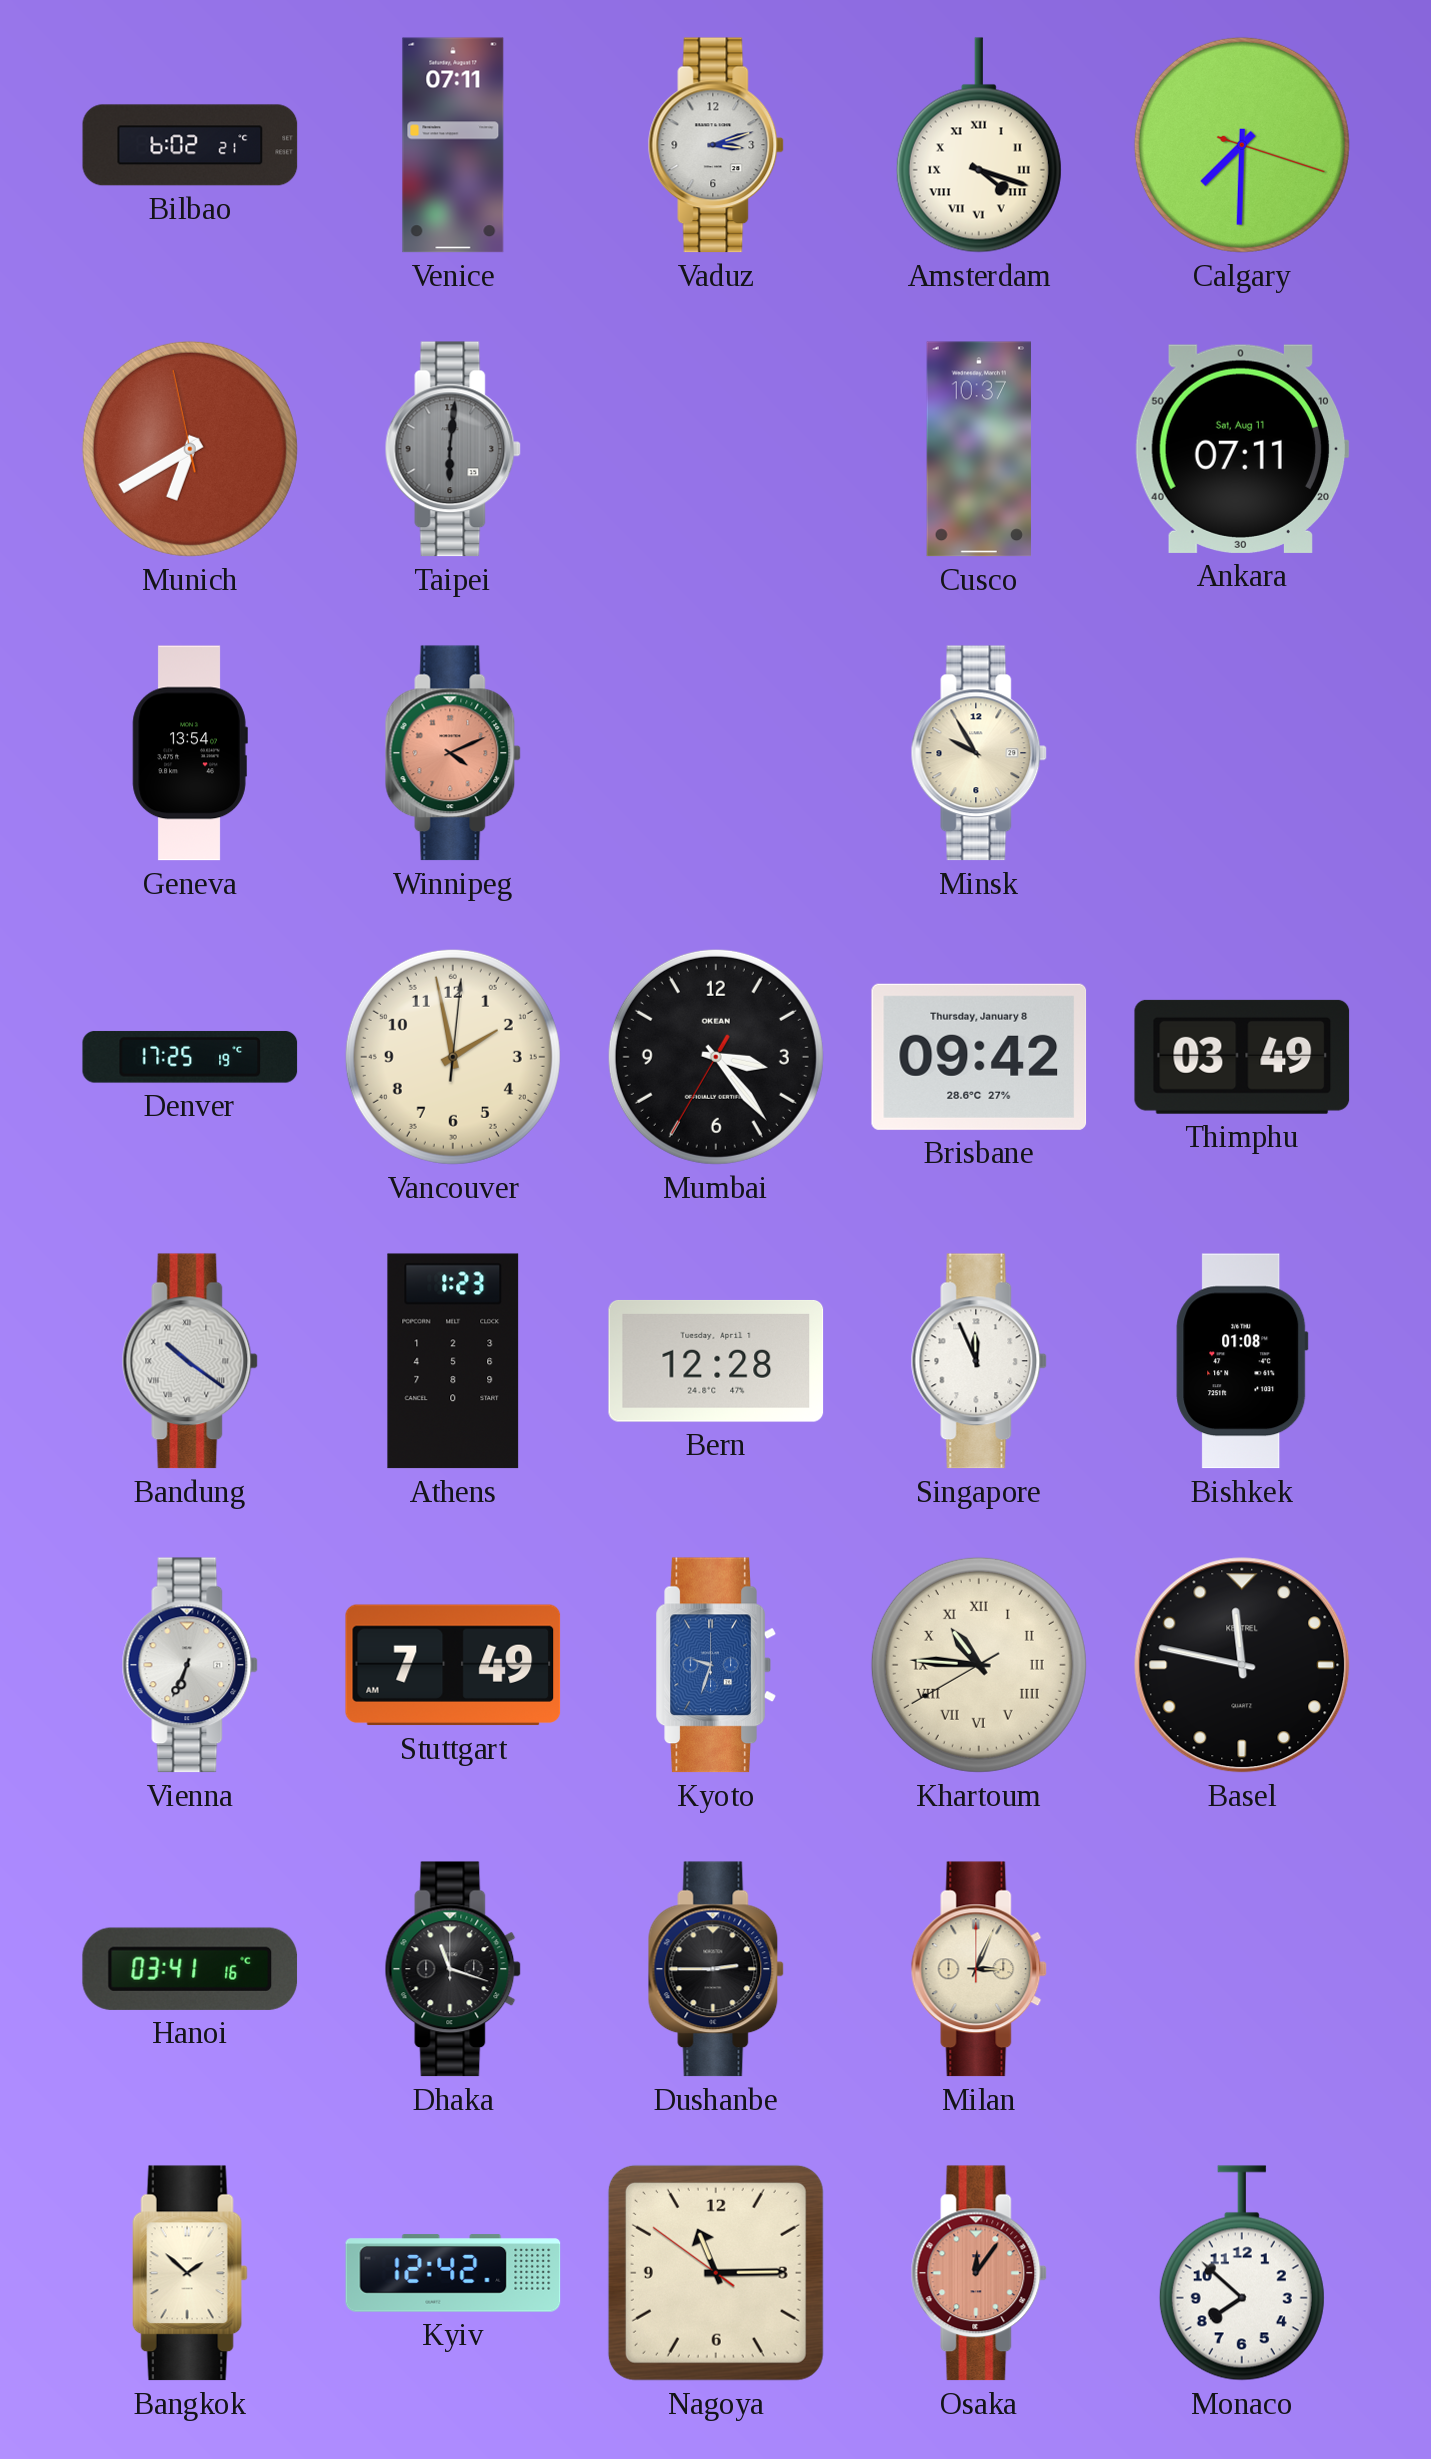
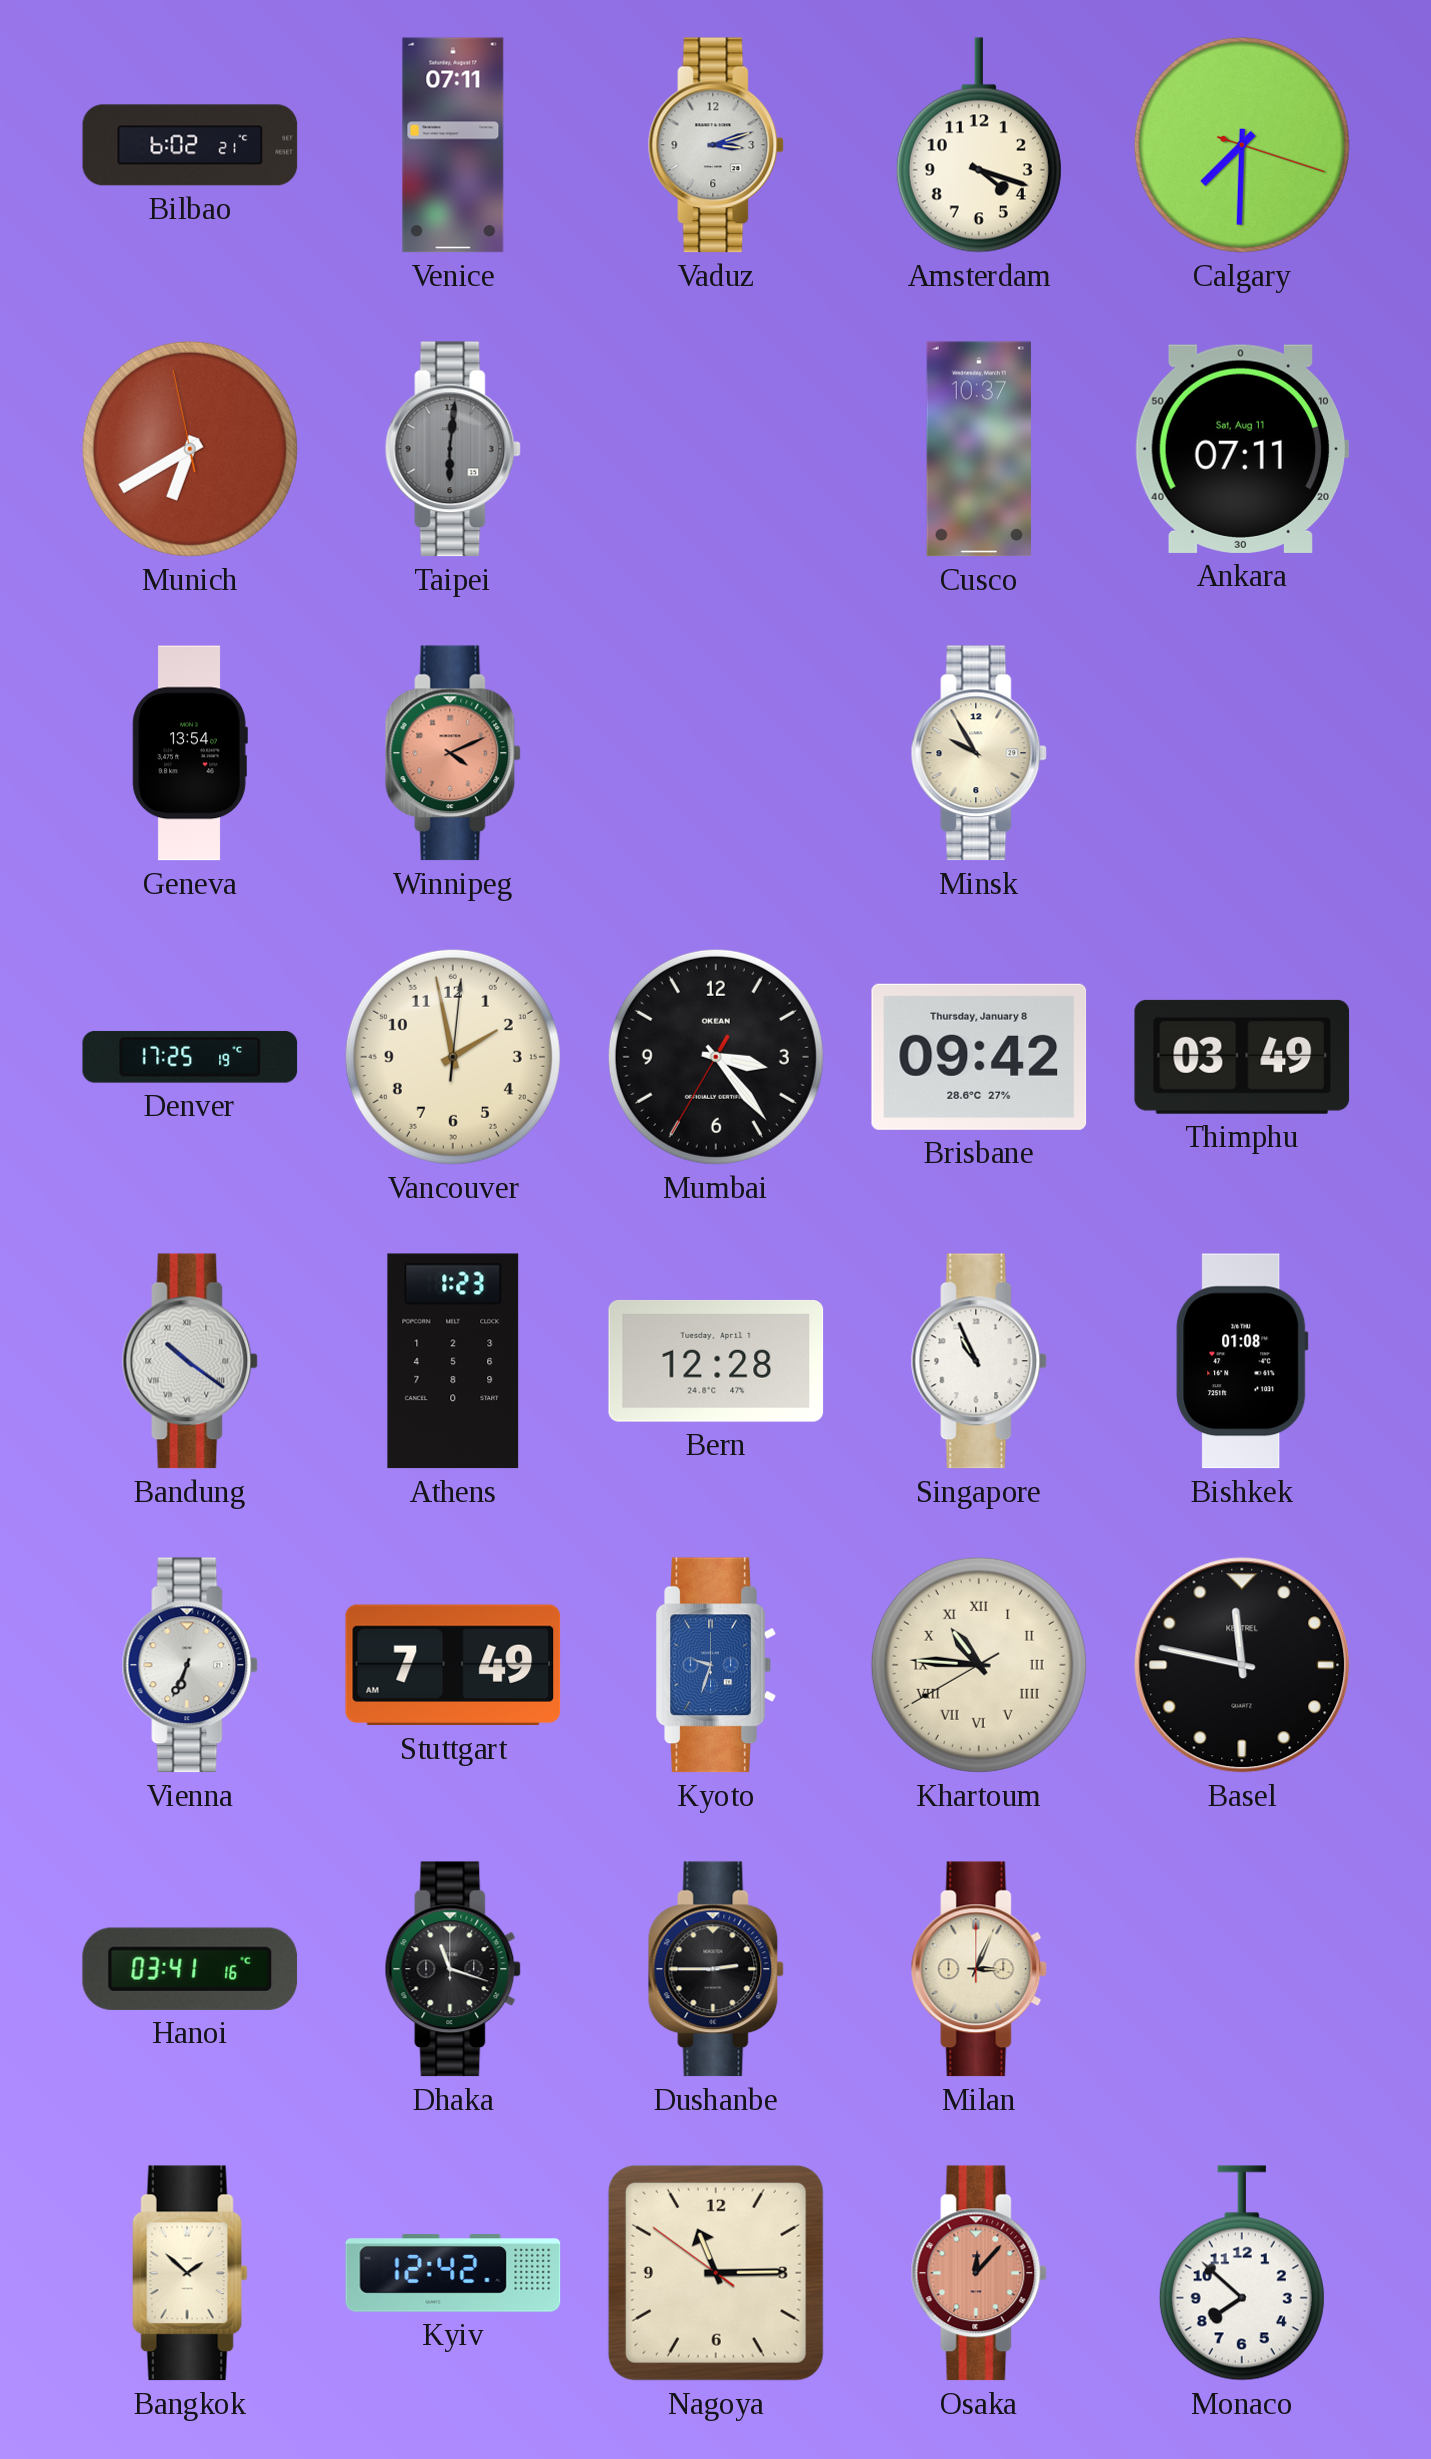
Amsterdam numerals: Roman -> Arabic
Singapore: 11:56 -> 10:56
Osaka: 12:06 -> 12:07
